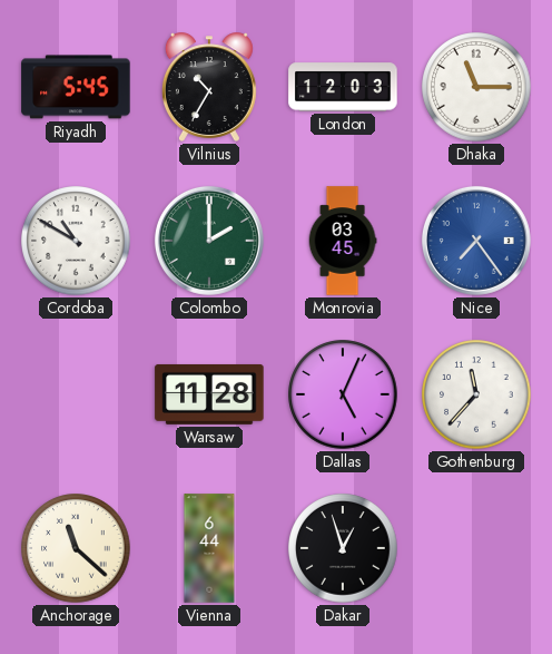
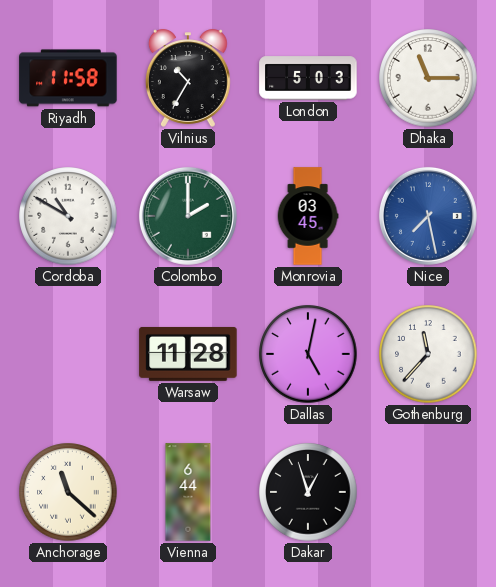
Riyadh: 5:45 -> 11:58
London: 12:03 -> 5:03
Nice: 7:24 -> 7:28
Dallas: 5:04 -> 5:02
